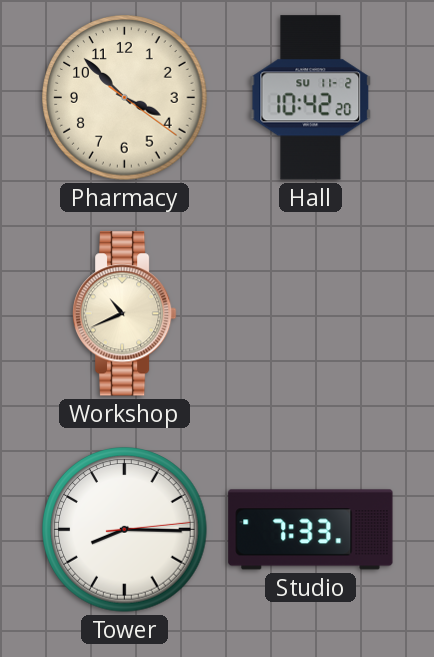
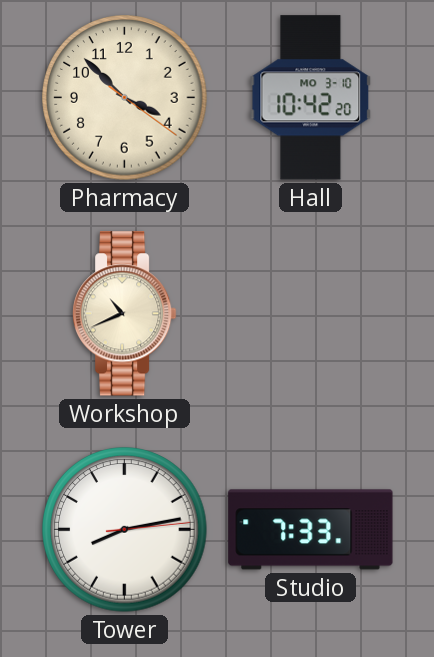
Hall date: SU 11-2 -> MO 3-10
Tower: 8:15 -> 8:13
